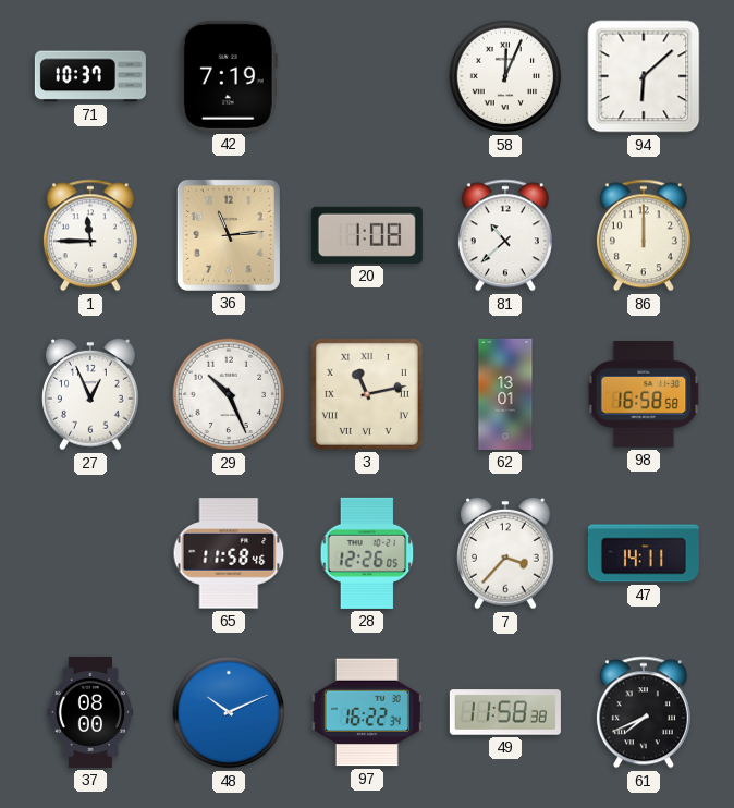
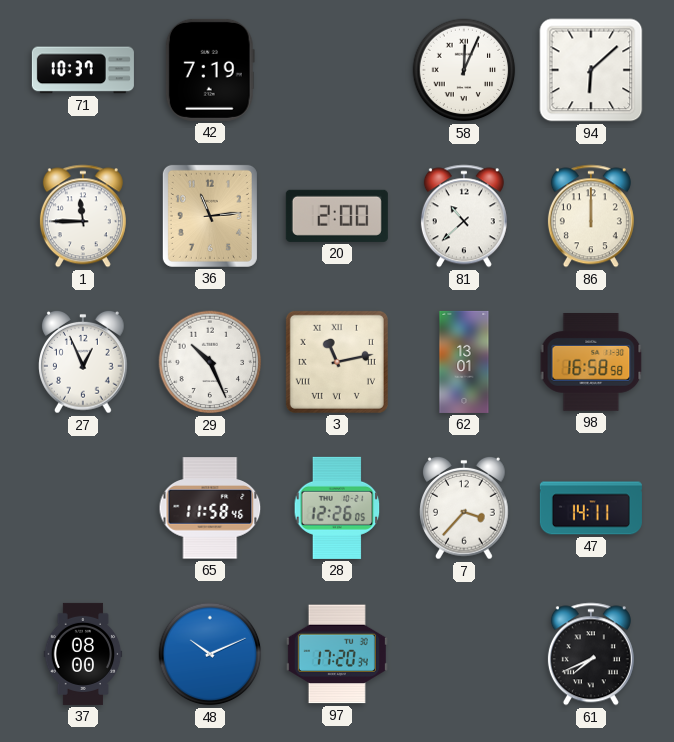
20: 1:08 -> 2:00
97: 16:22 -> 17:20
49: 11:58 -> none
